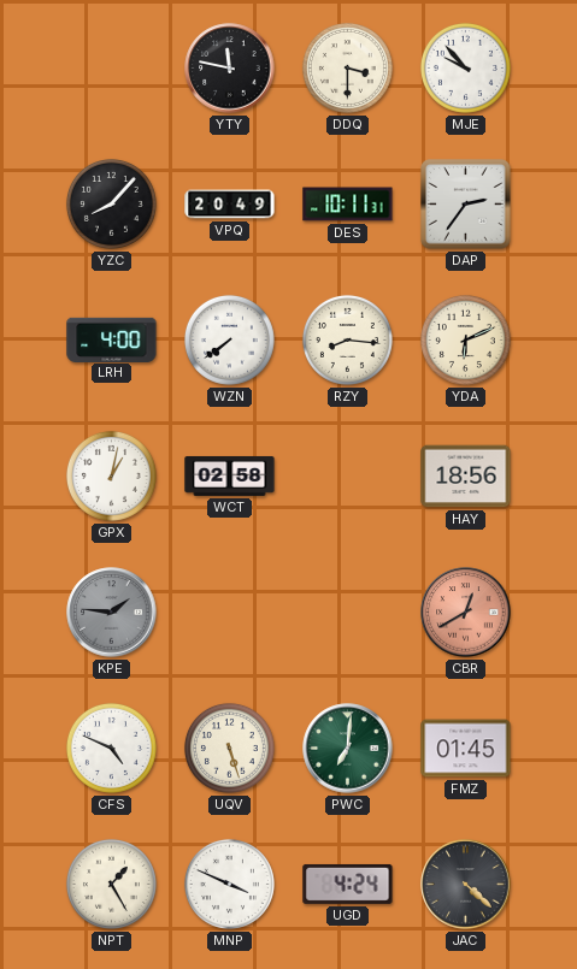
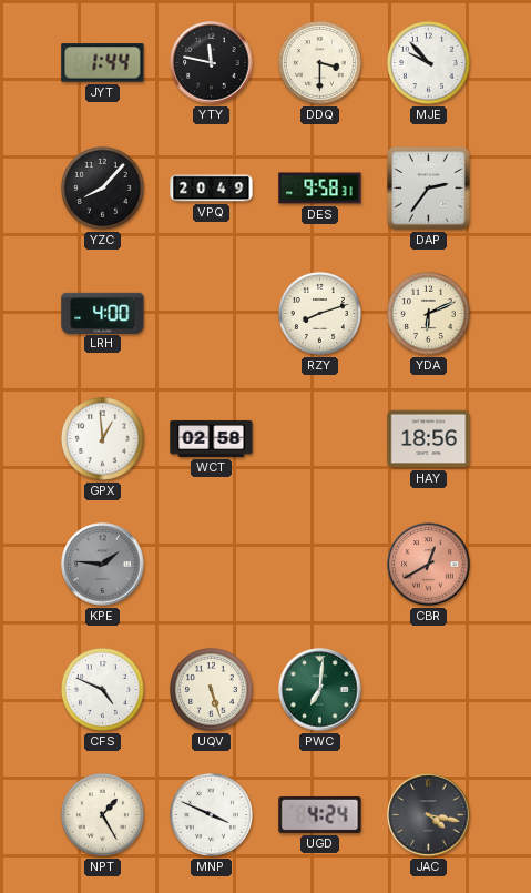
JYT: none -> 1:44
DES: 10:11 -> 9:58
WZN: 7:39 -> none
RZY: 8:16 -> 8:12
GPX: 1:02 -> 12:59
FMZ: 01:45 -> none
JAC: 4:22 -> 4:17
